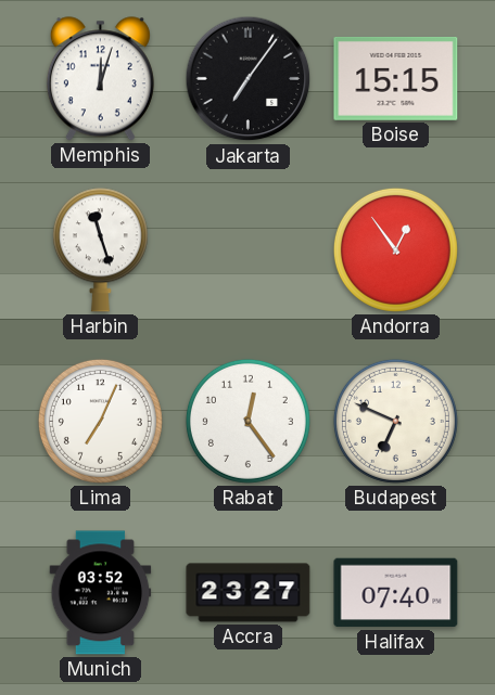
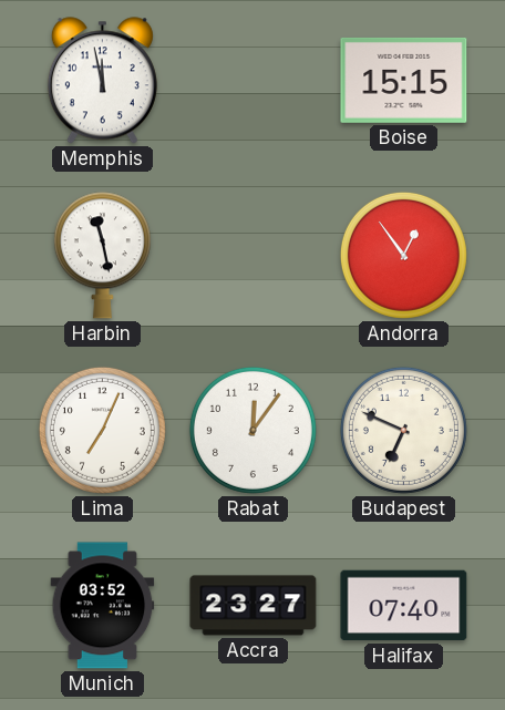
Memphis: 12:03 -> 11:58
Jakarta: 7:06 -> none
Harbin: 11:27 -> 11:28
Rabat: 12:24 -> 12:06
